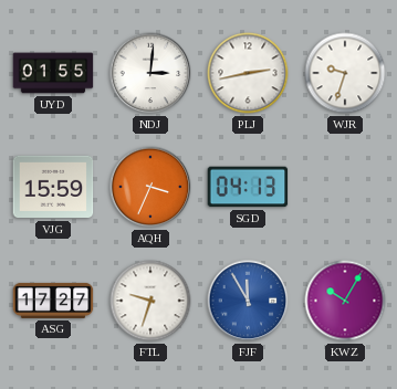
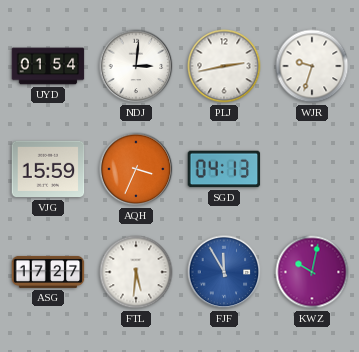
UYD: 01:55 -> 01:54
FTL: 9:33 -> 5:31
KWZ: 10:05 -> 10:02
